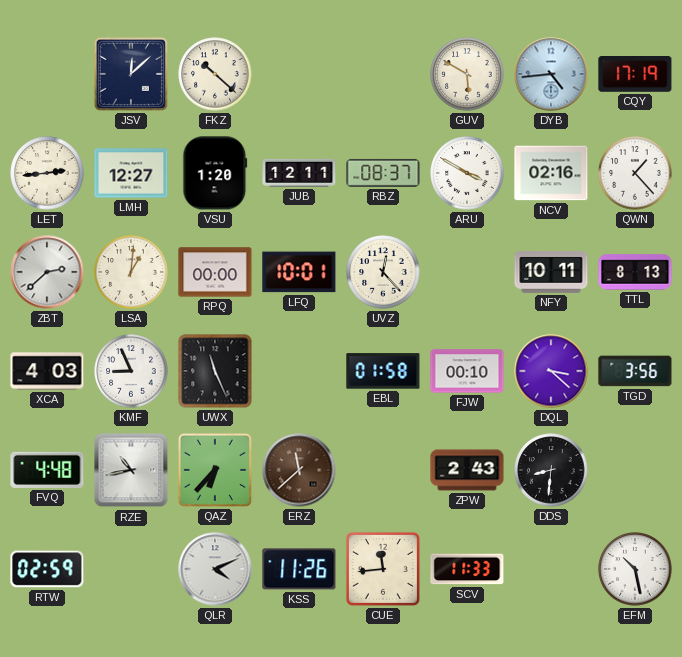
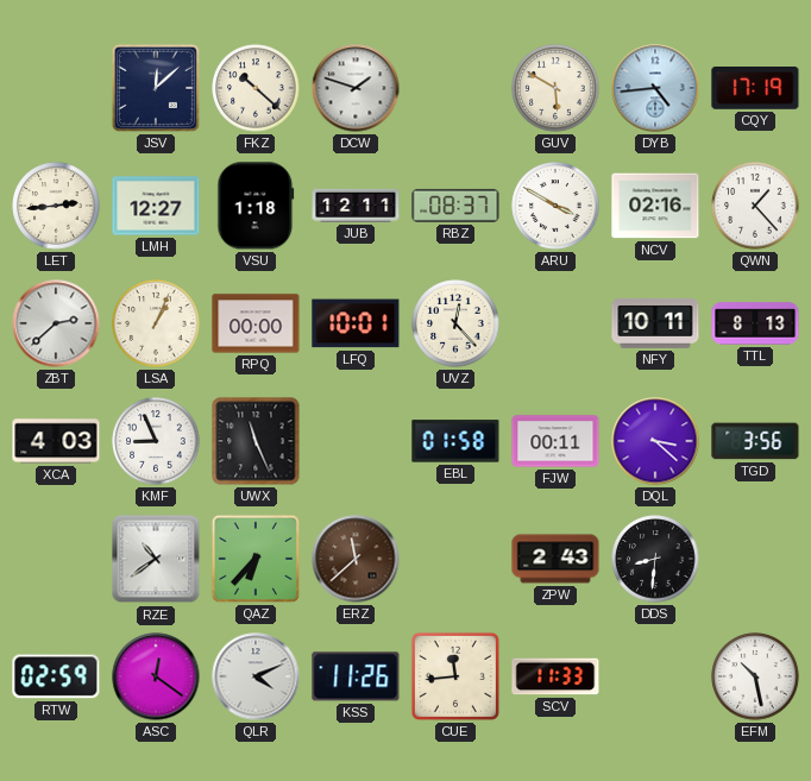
DCW: none -> 1:48
VSU: 1:20 -> 1:18
LSA: 1:01 -> 1:04
FJW: 00:10 -> 00:11
FVQ: 4:48 -> none
RZE: 10:43 -> 10:39
ASC: none -> 12:21
